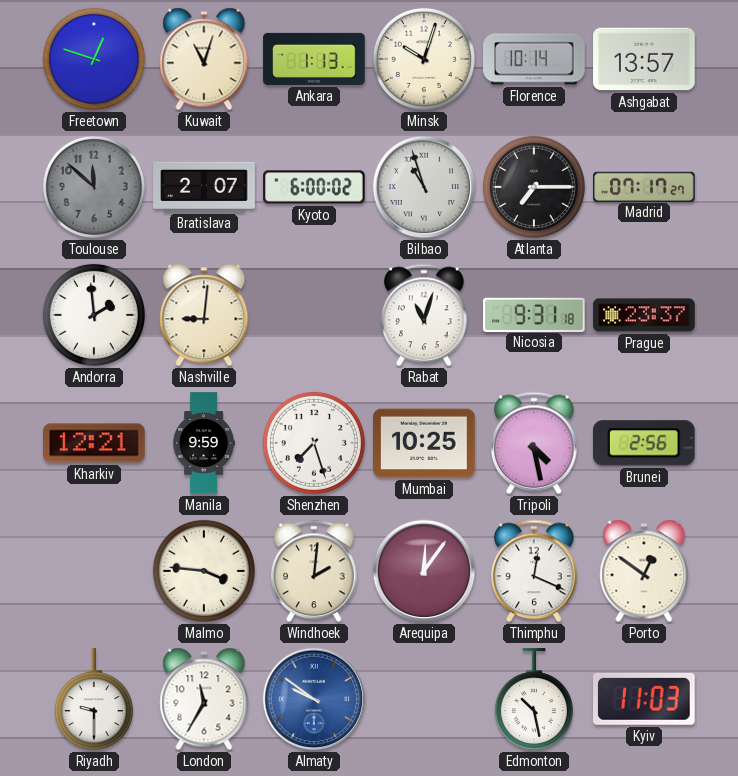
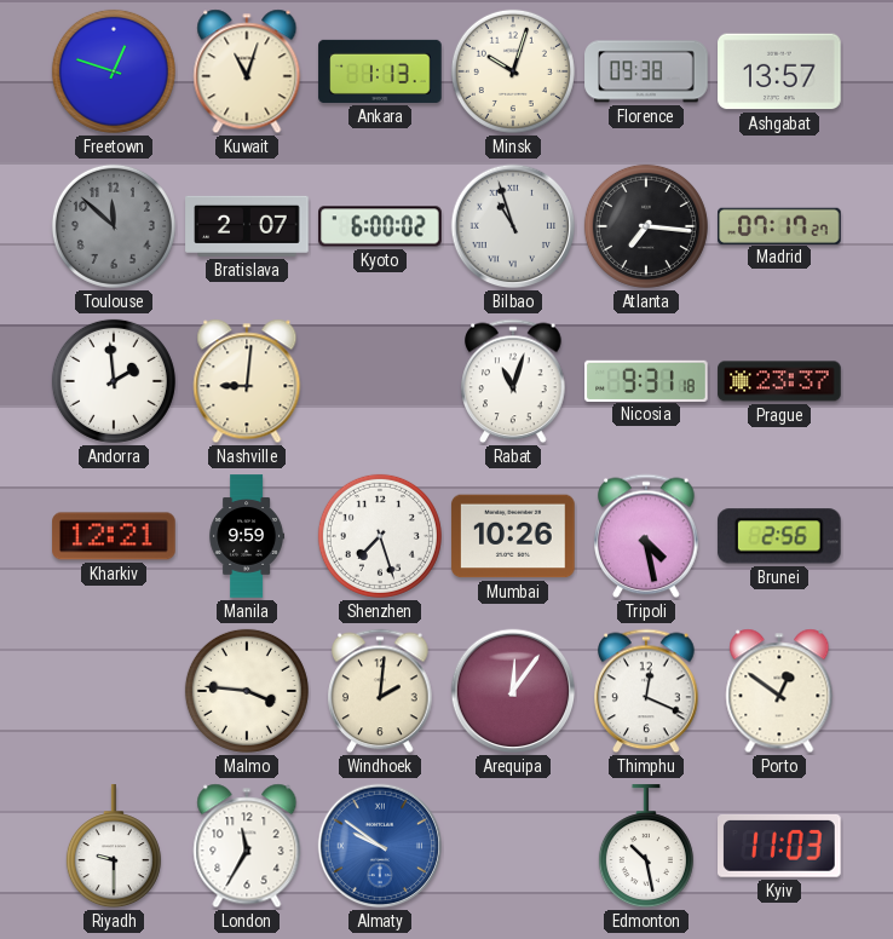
Florence: 10:14 -> 09:38
Atlanta: 7:15 -> 7:16
Mumbai: 10:25 -> 10:26
